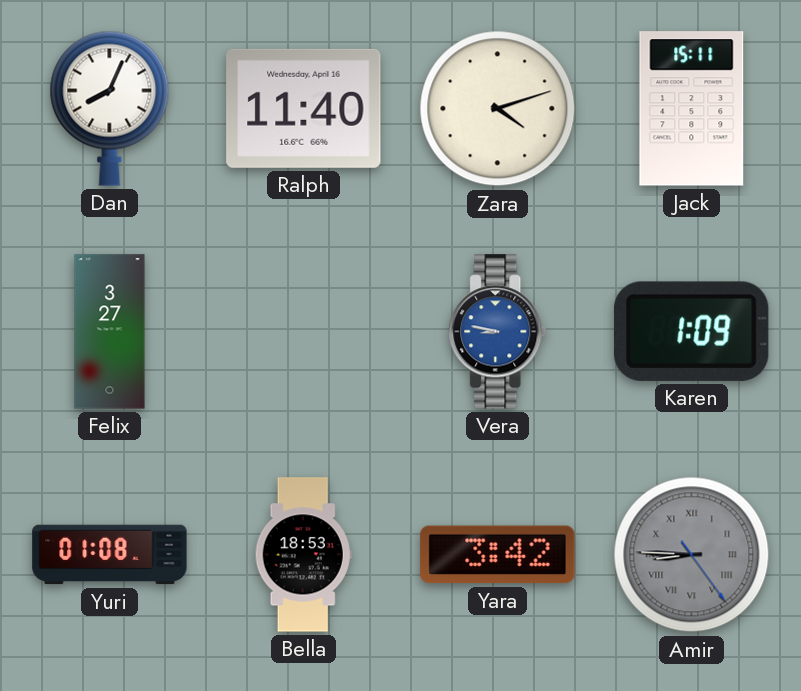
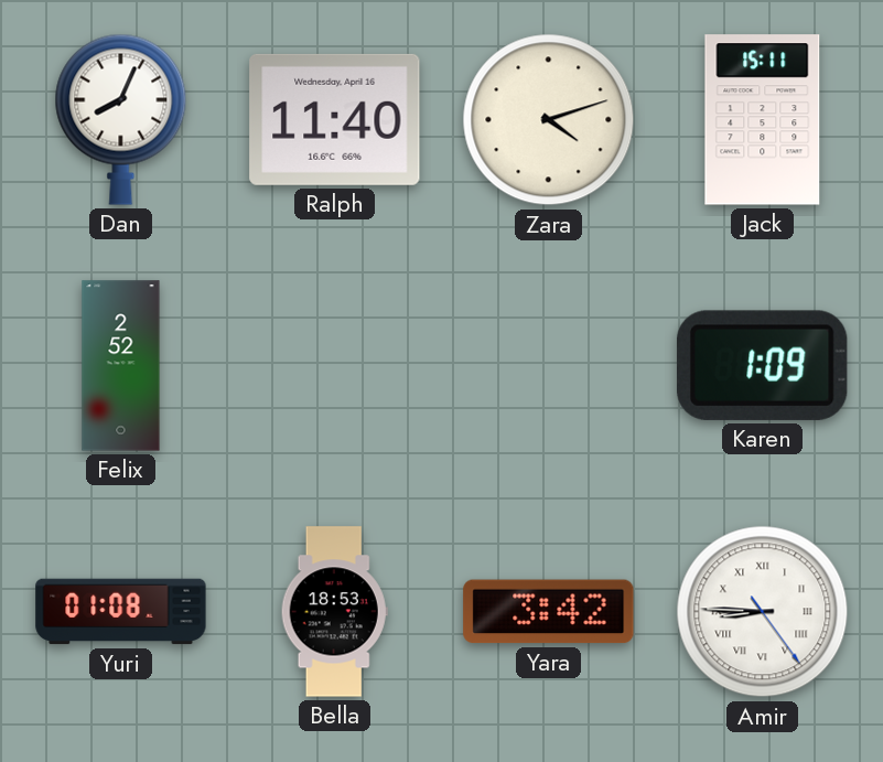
Felix: 3:27 -> 2:52
Vera: 8:47 -> none
Amir dial: grey -> white
